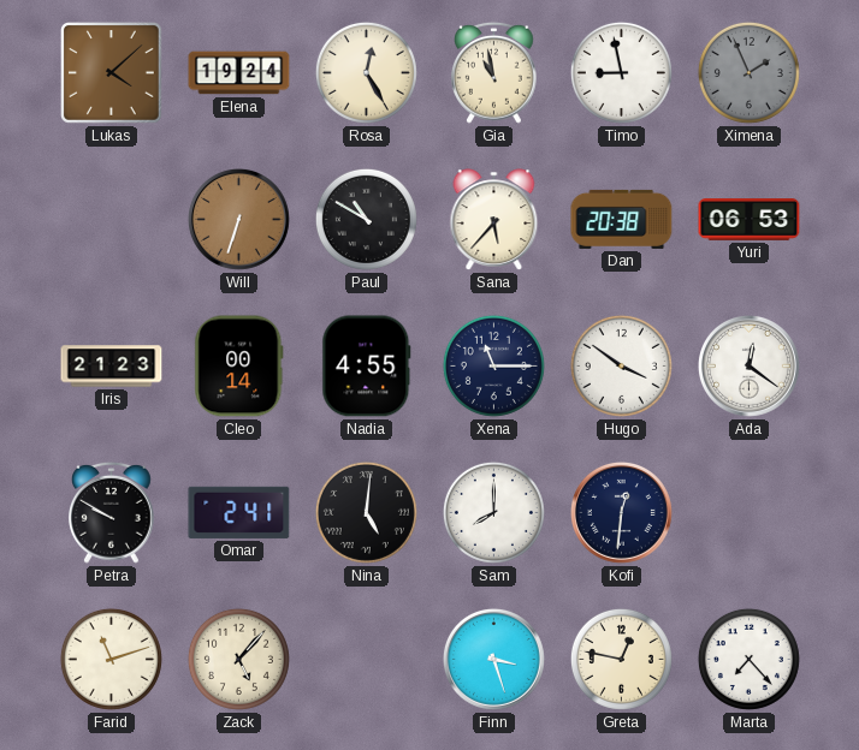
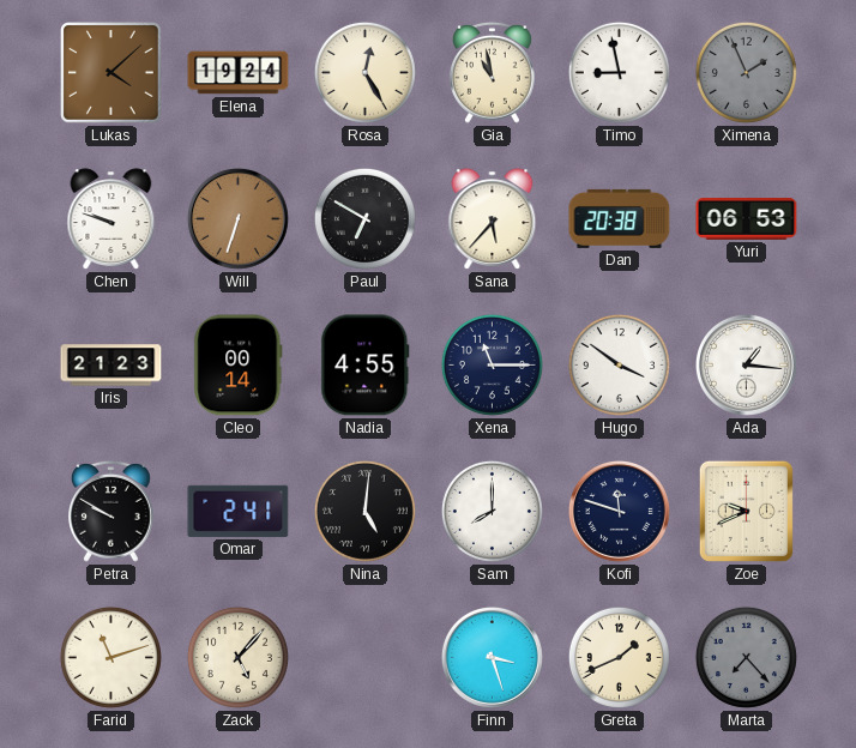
Chen: none -> 9:48
Paul: 10:50 -> 6:50
Ada: 12:21 -> 1:16
Kofi: 12:31 -> 11:48
Zoe: none -> 9:41
Greta: 12:47 -> 1:41
Marta dial: white -> grey
